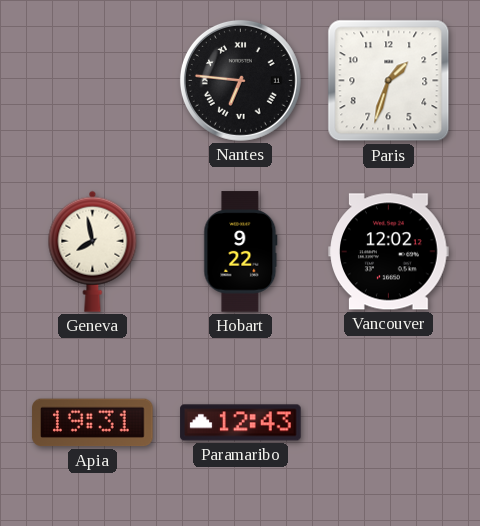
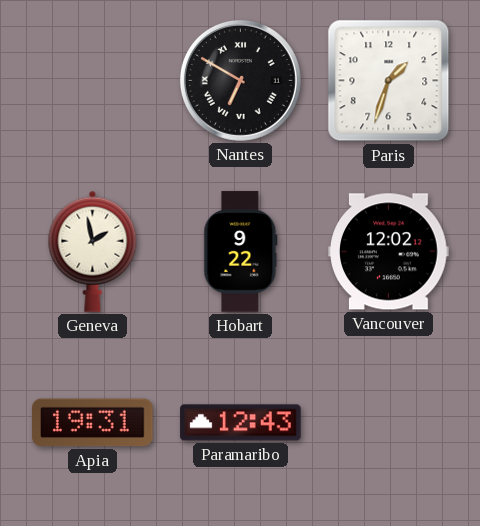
Nantes: 6:46 -> 6:50
Geneva: 7:58 -> 1:58
